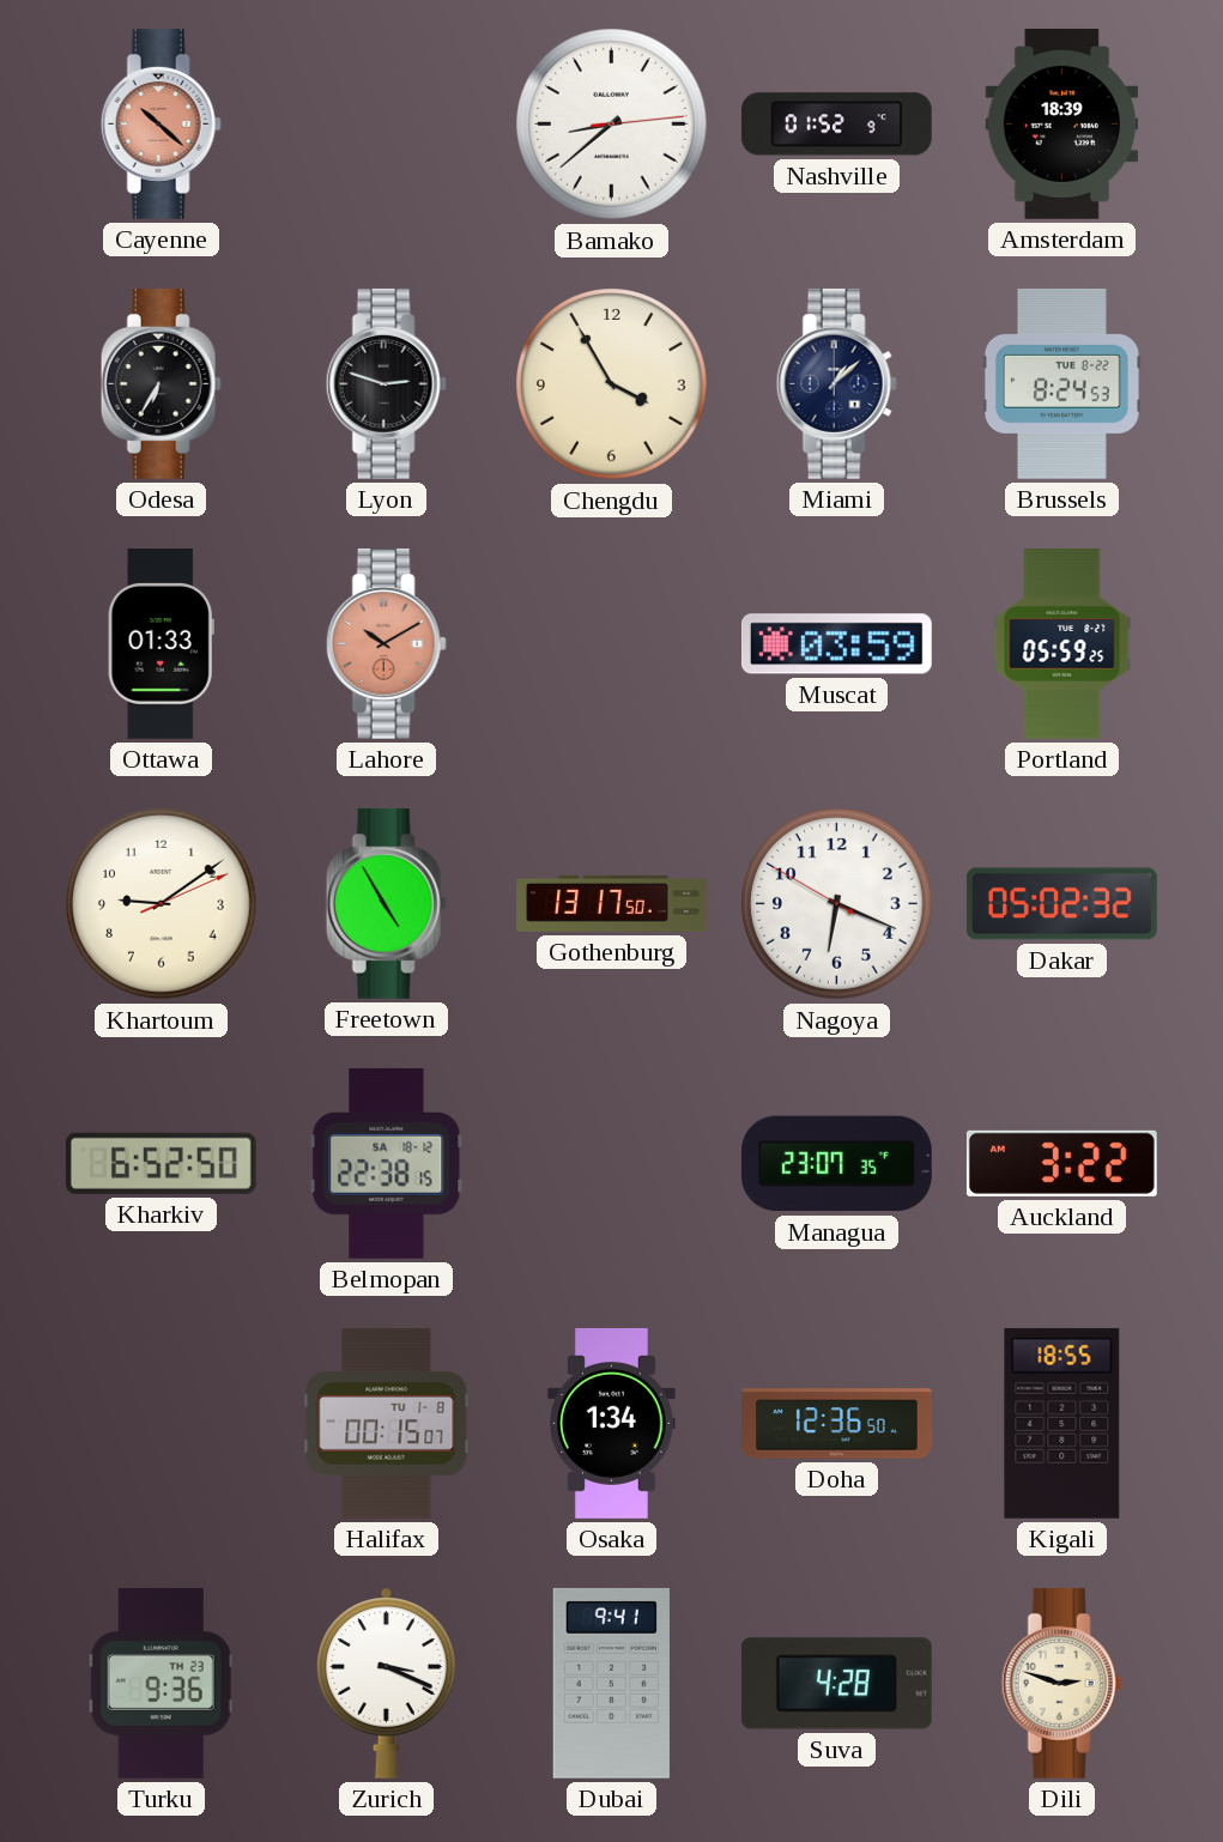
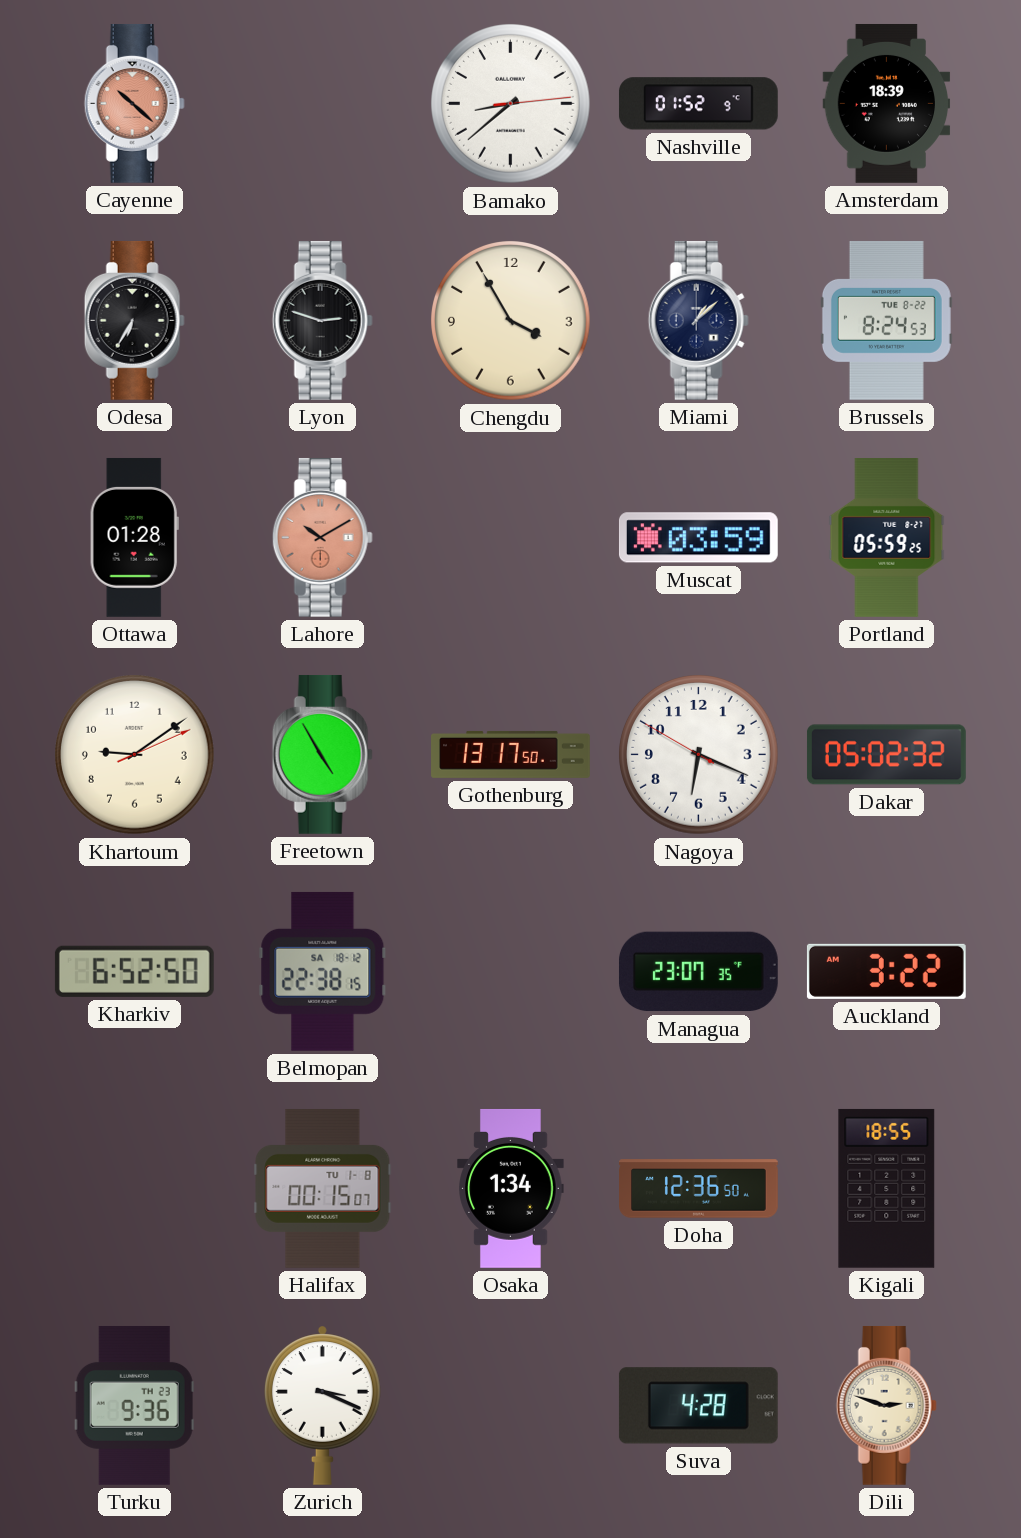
Ottawa: 01:33 -> 01:28
Dubai: 9:41 -> none
